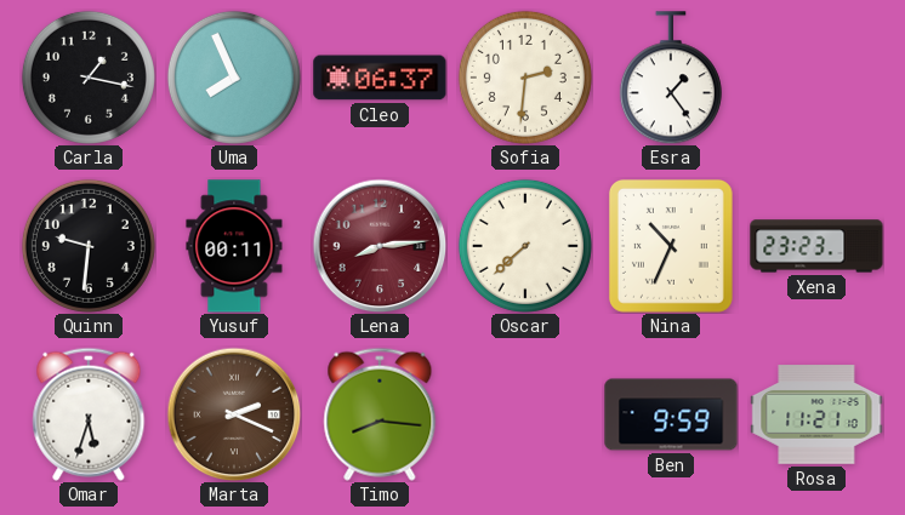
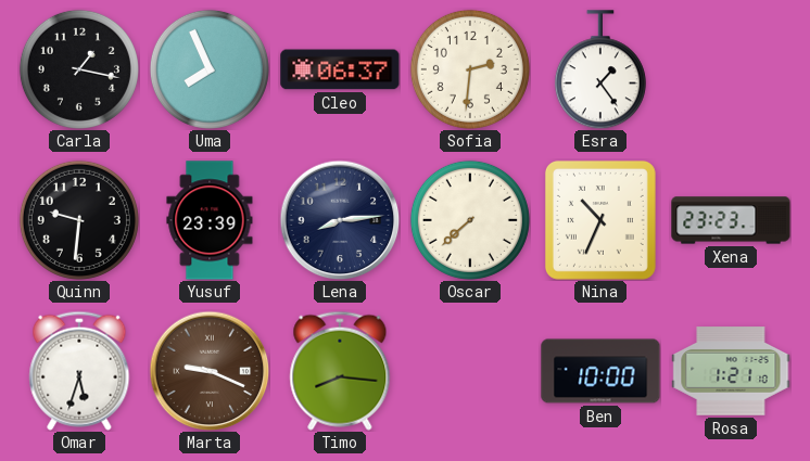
Yusuf: 00:11 -> 23:39
Lena dial: burgundy -> navy
Marta: 2:19 -> 9:19
Ben: 9:59 -> 10:00
Rosa: 11:21 -> 1:21
